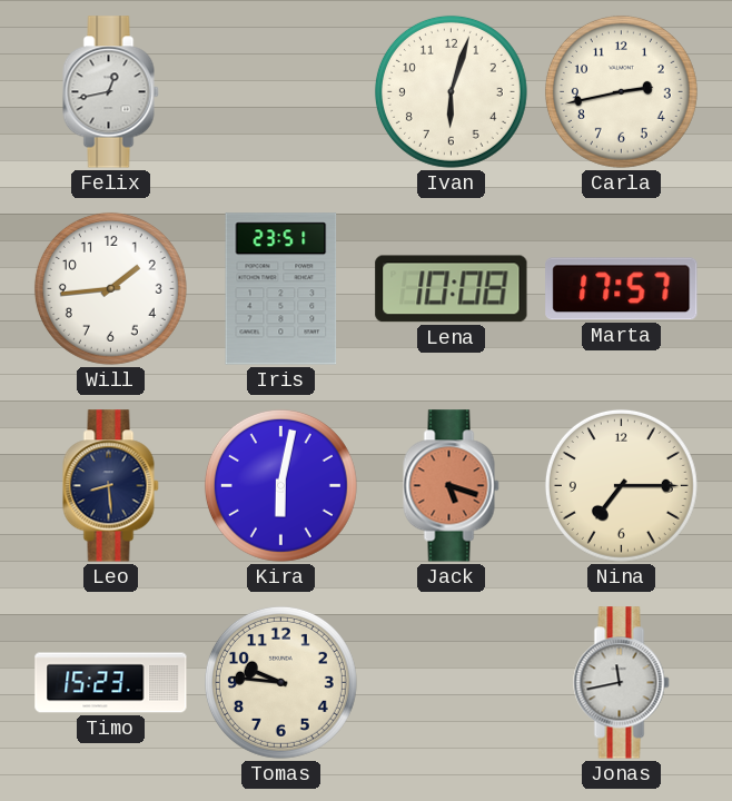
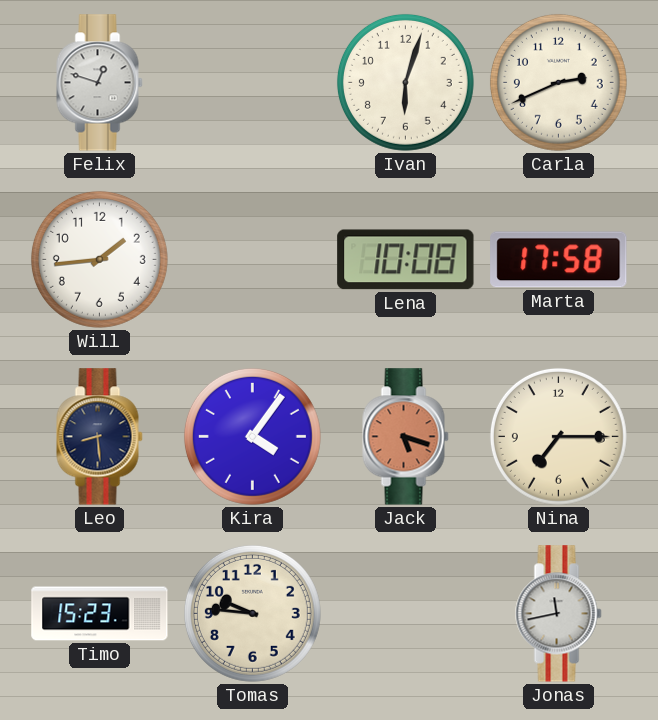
Felix: 12:43 -> 12:48
Carla: 2:43 -> 2:41
Iris: 23:51 -> none
Marta: 17:57 -> 17:58
Kira: 6:02 -> 4:06
